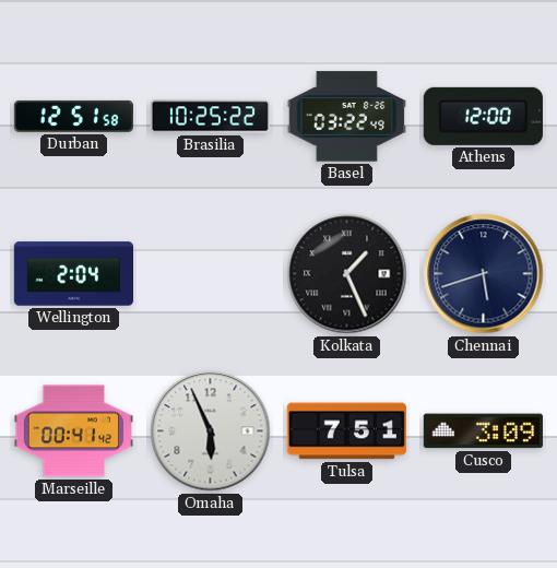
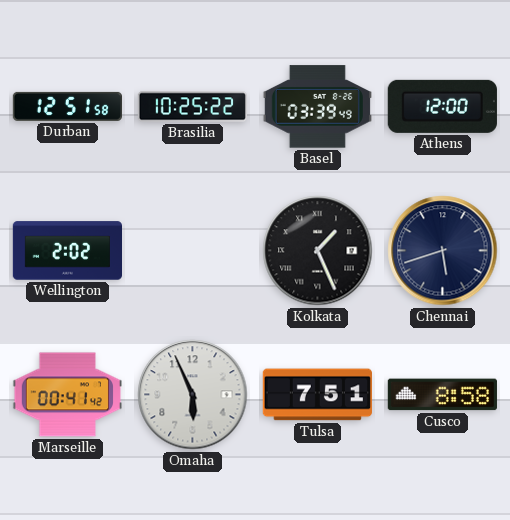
Basel: 03:22 -> 03:39
Wellington: 2:04 -> 2:02
Cusco: 3:09 -> 8:58
